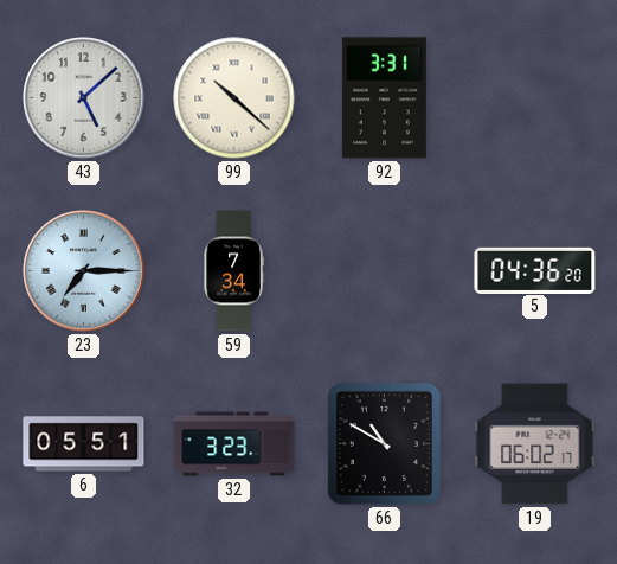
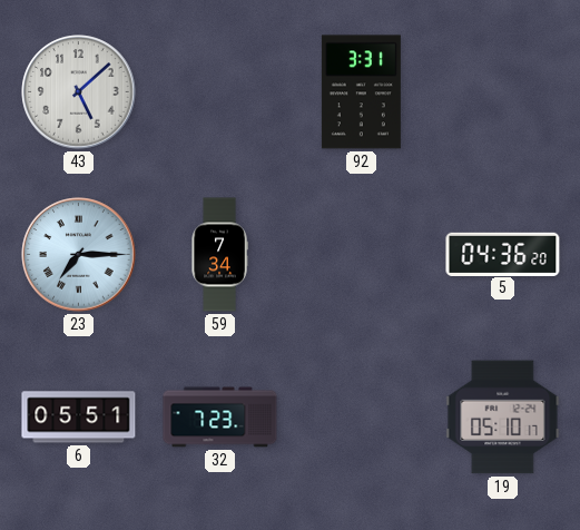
99: 10:22 -> none
32: 3:23 -> 7:23
66: 10:50 -> none
19: 06:02 -> 05:10
